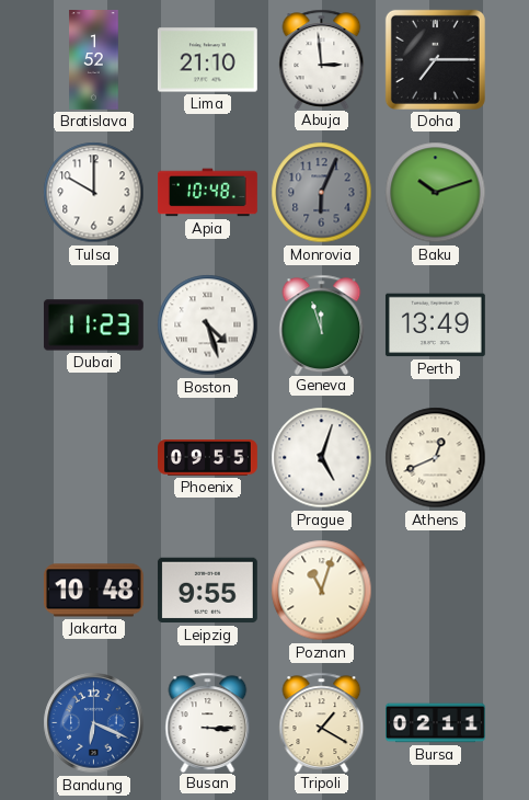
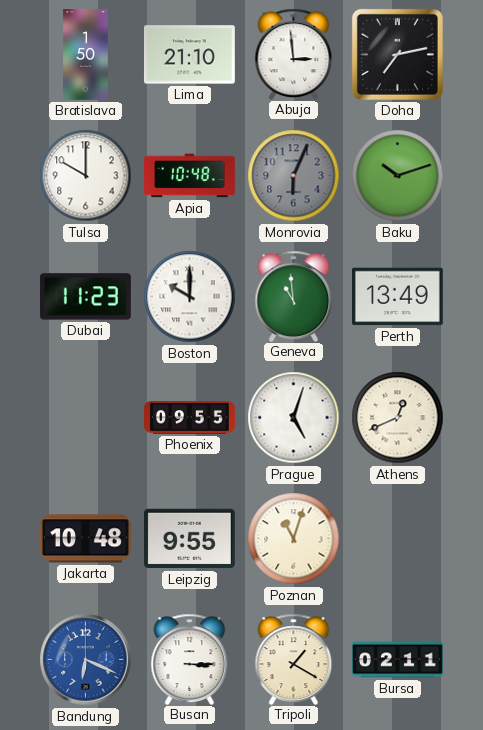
Bratislava: 1:52 -> 1:50
Doha: 7:15 -> 7:13
Boston: 4:27 -> 10:00
Geneva: 11:57 -> 10:59
